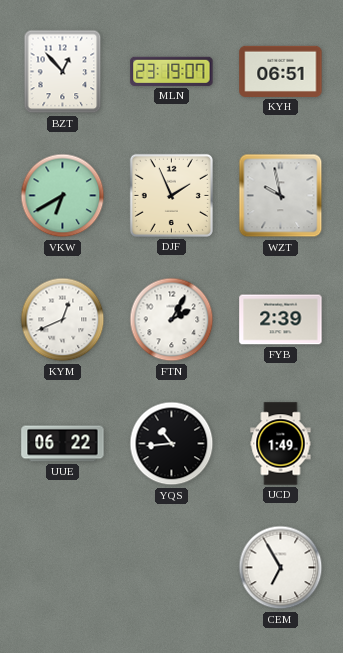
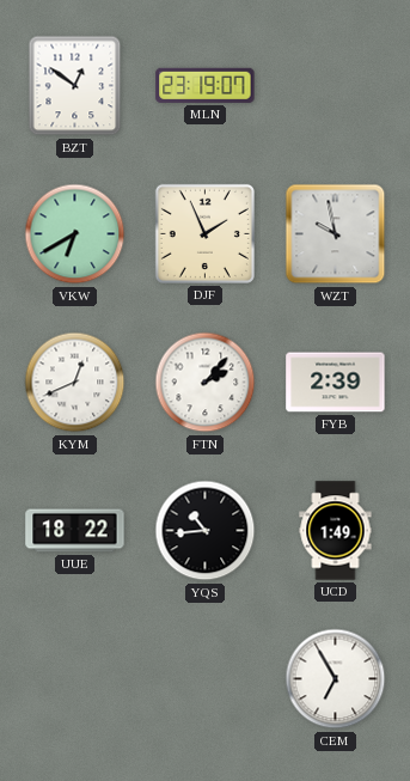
BZT: 12:53 -> 12:51
KYH: 06:51 -> none
FTN: 2:05 -> 2:07
UUE: 06:22 -> 18:22
